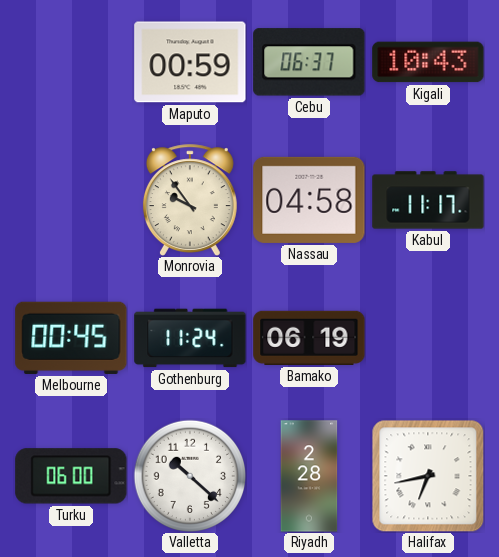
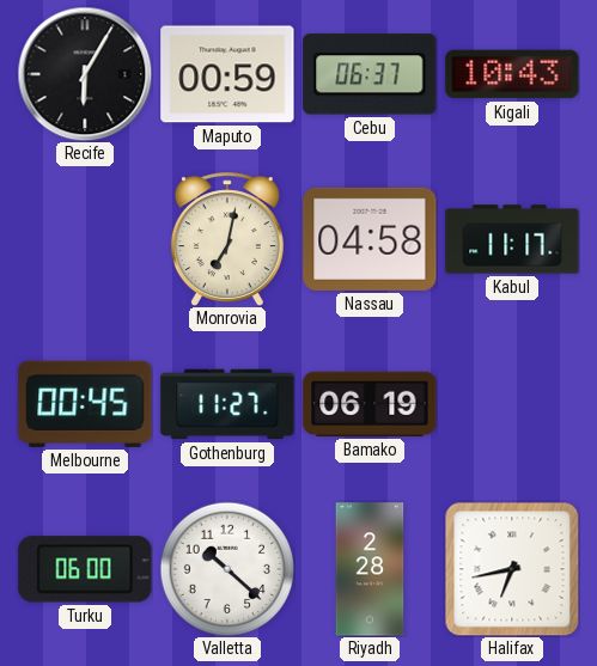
Recife: none -> 6:05
Monrovia: 9:54 -> 7:02
Gothenburg: 11:24 -> 11:27
